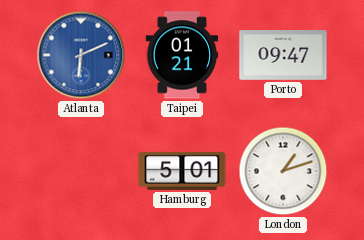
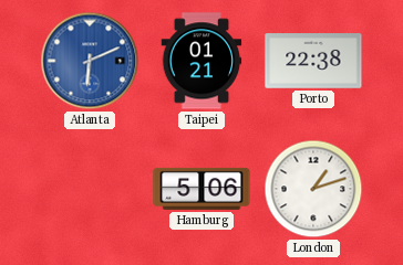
Porto: 09:47 -> 22:38
Hamburg: 5:01 -> 5:06
